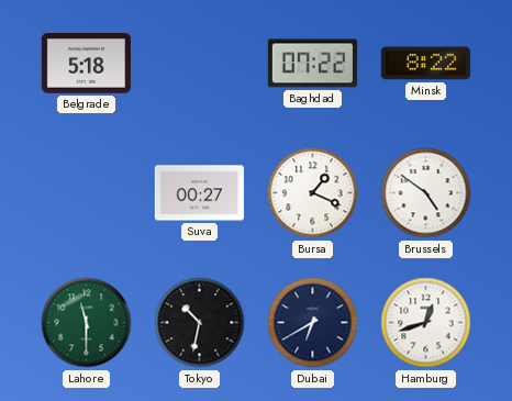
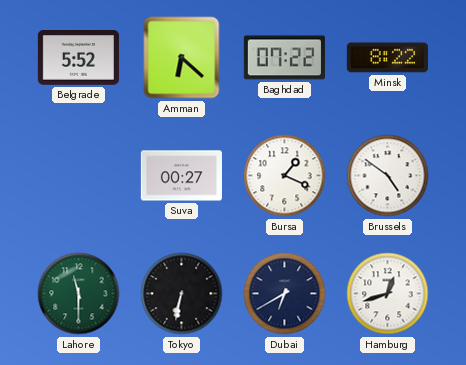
Belgrade: 5:18 -> 5:52
Amman: none -> 6:22
Tokyo: 10:32 -> 6:32
